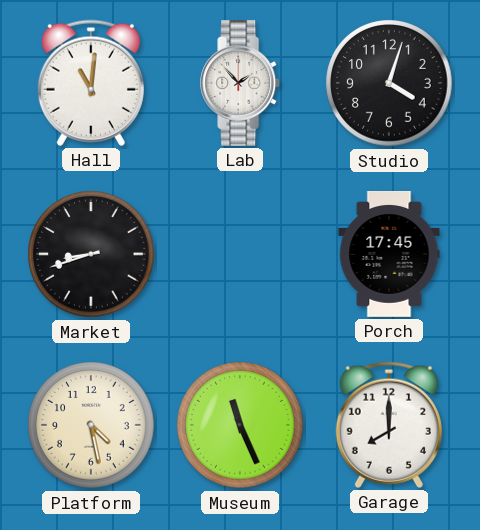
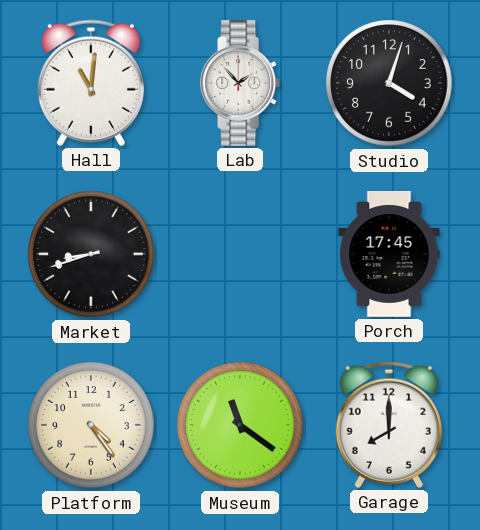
Platform: 4:28 -> 4:24
Museum: 11:26 -> 11:21
